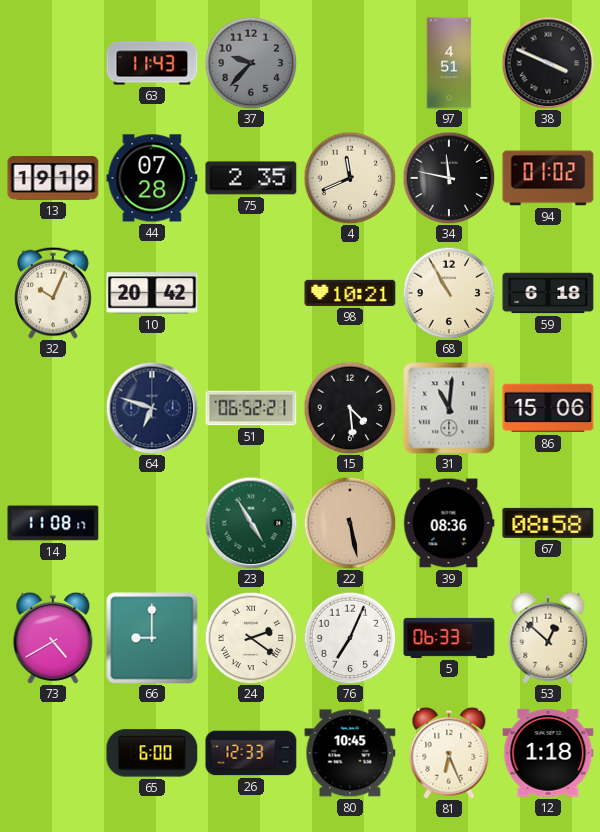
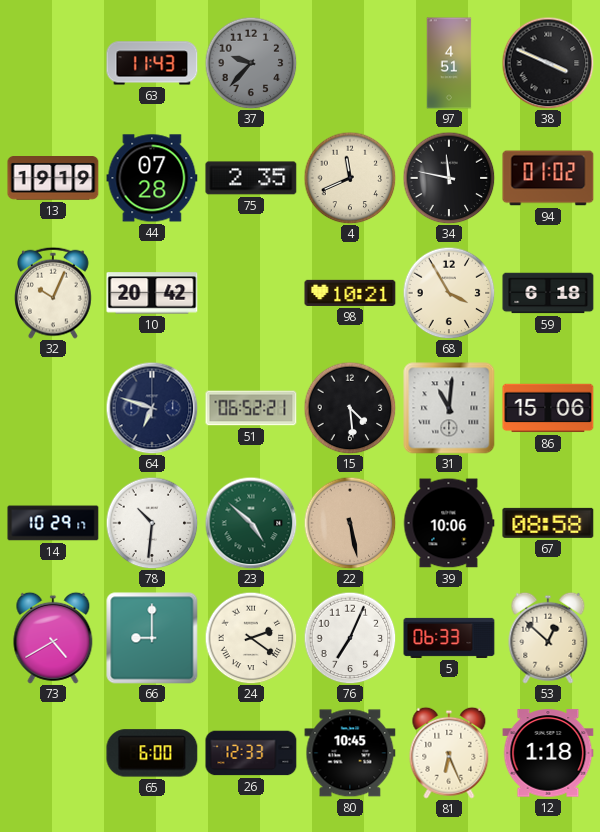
68: 10:55 -> 3:55
14: 11:08 -> 10:29
78: none -> 10:31
23: 4:55 -> 4:52
39: 08:36 -> 10:06
